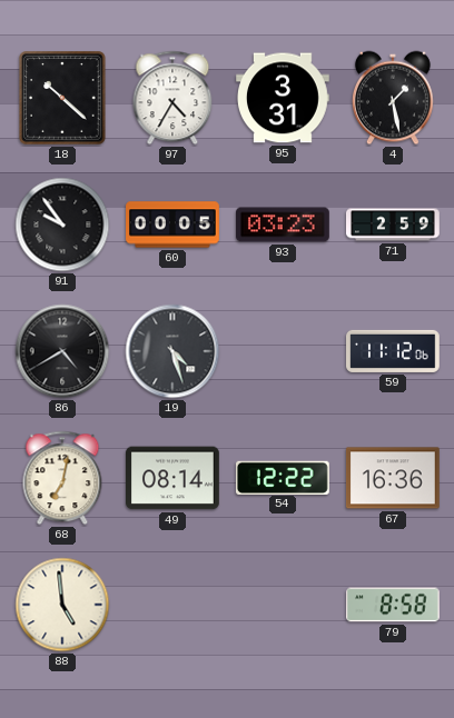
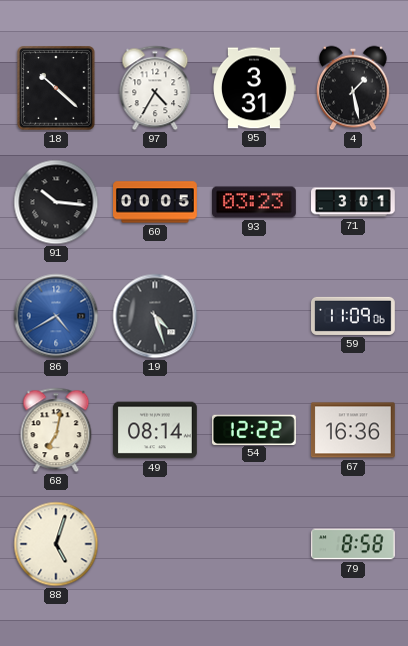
91: 9:54 -> 10:16
71: 2:59 -> 3:01
86 dial: black -> blue
59: 11:12 -> 11:09
88: 4:59 -> 5:03
